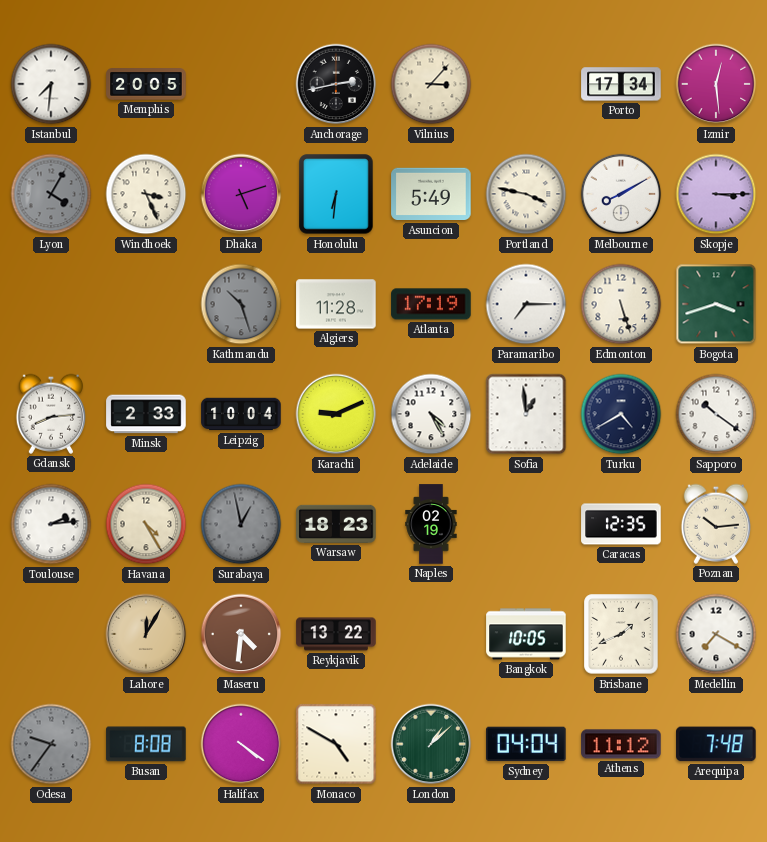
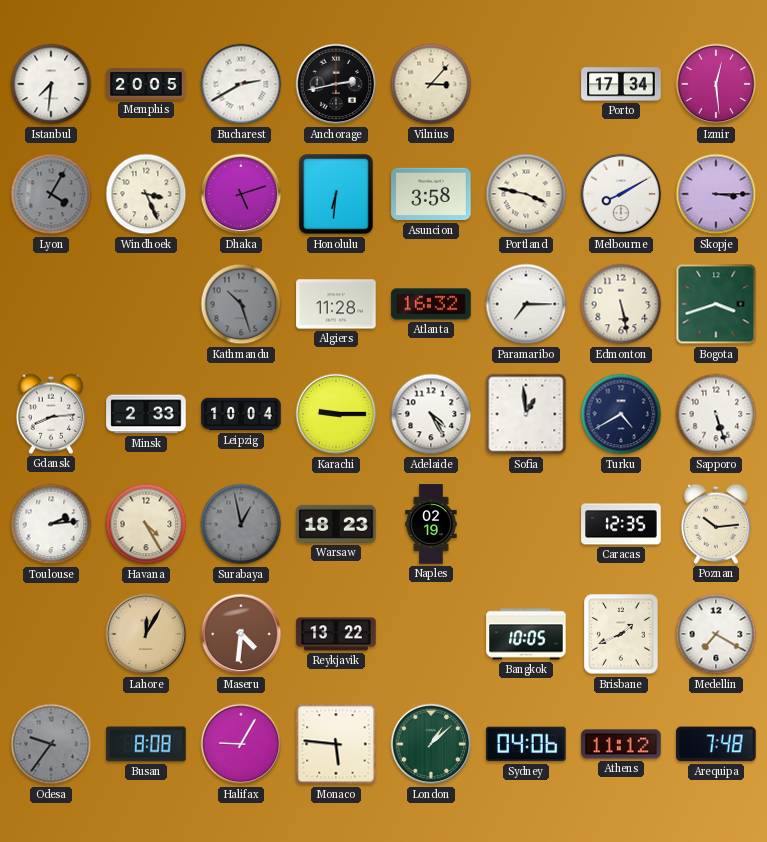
Bucharest: none -> 2:40
Asuncion: 5:49 -> 3:58
Atlanta: 17:19 -> 16:32
Edmonton: 5:27 -> 5:28
Karachi: 9:11 -> 9:15
Sapporo: 10:21 -> 5:27
Halifax: 4:21 -> 9:05
Monaco: 4:50 -> 5:46
Sydney: 04:04 -> 04:06
